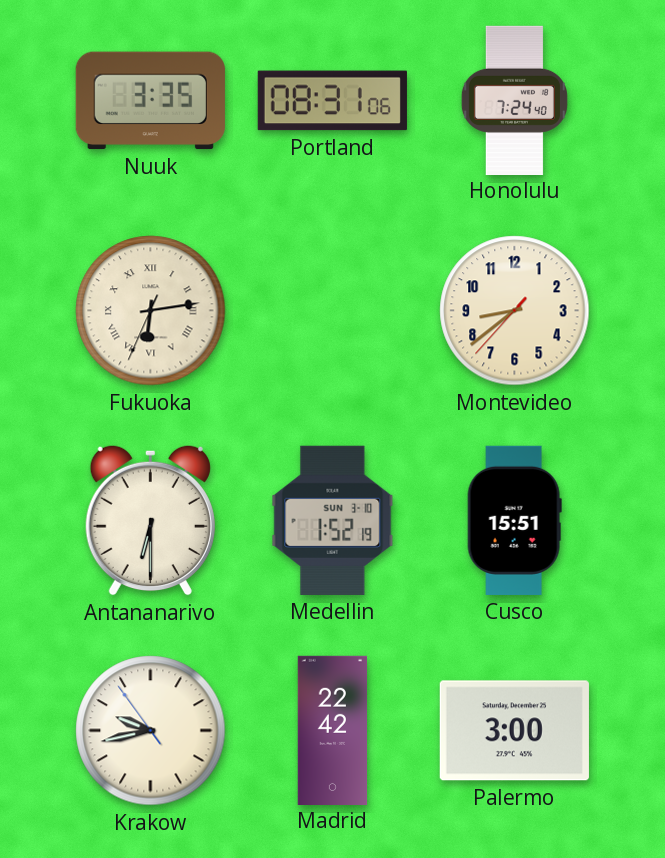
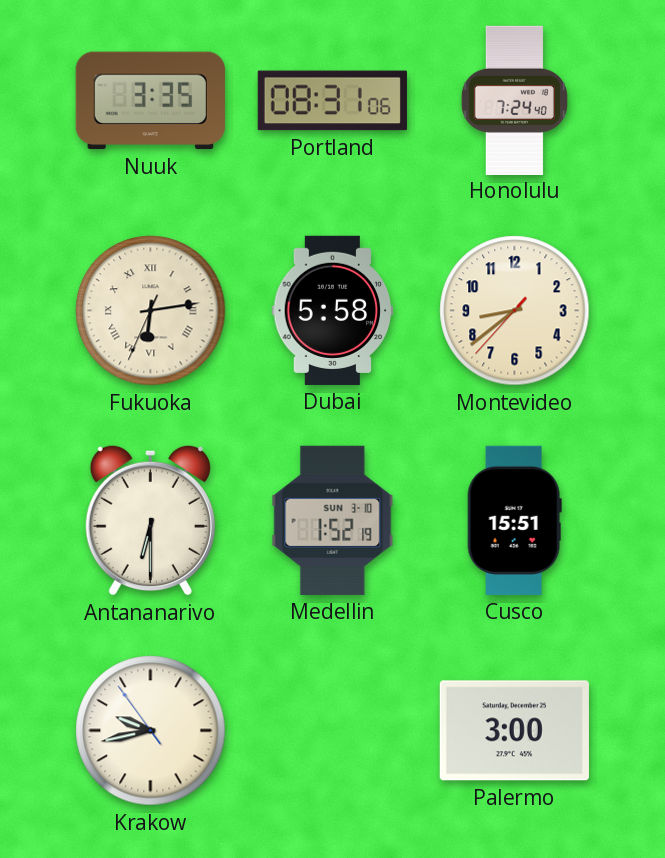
Dubai: none -> 5:58
Madrid: 22:42 -> none
